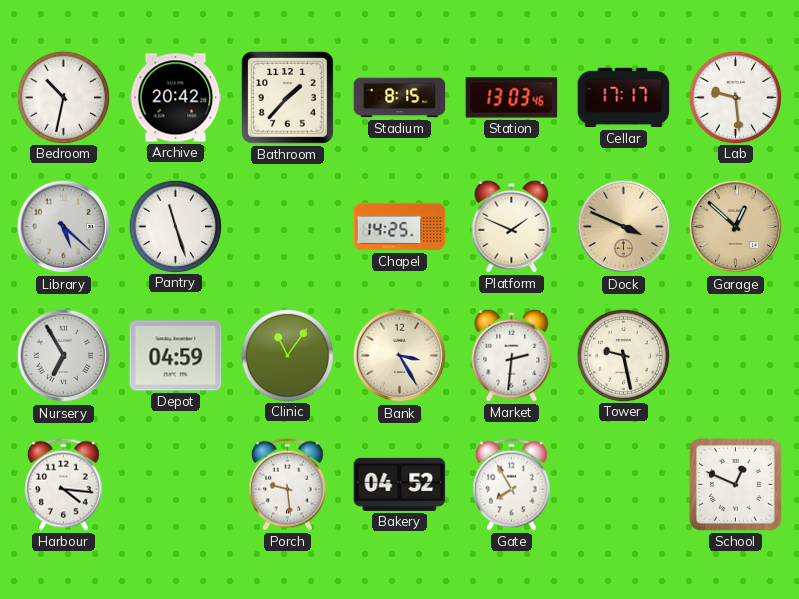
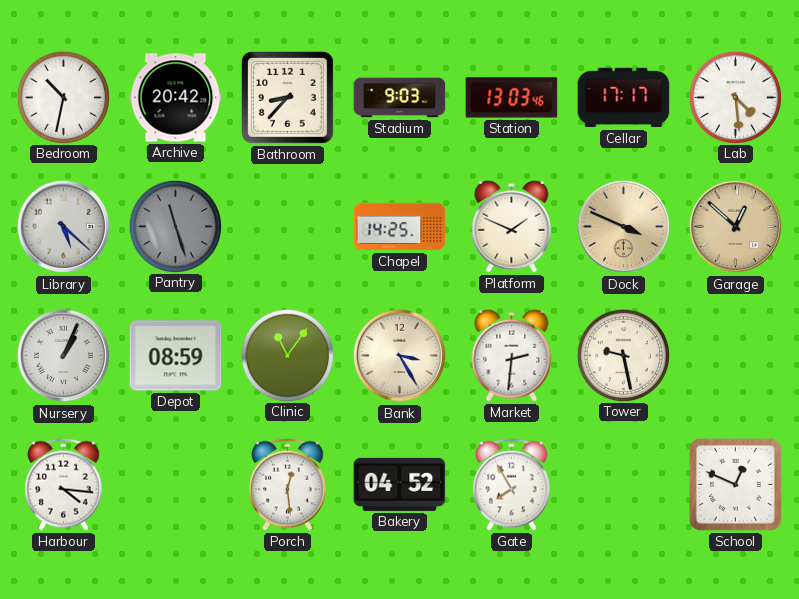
Bathroom: 1:37 -> 8:37
Stadium: 8:15 -> 9:03
Lab: 9:29 -> 4:29
Pantry dial: white -> grey
Nursery: 6:55 -> 1:04
Depot: 04:59 -> 08:59
Porch: 9:29 -> 12:29
